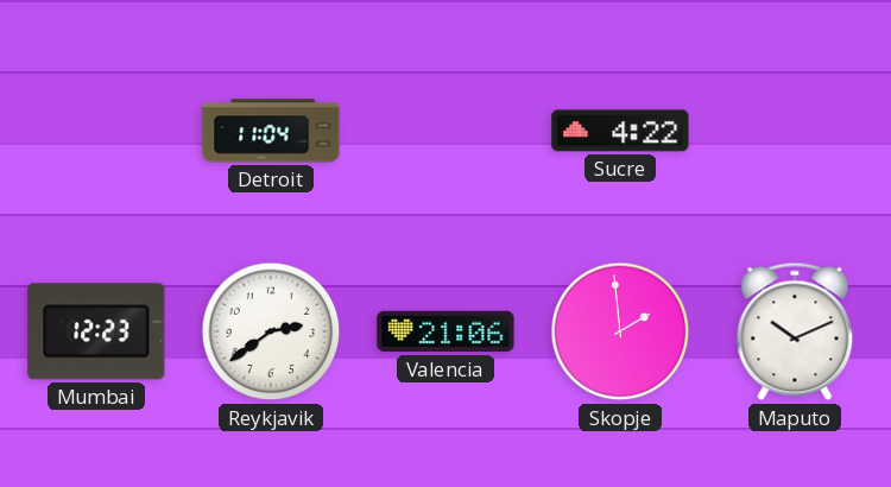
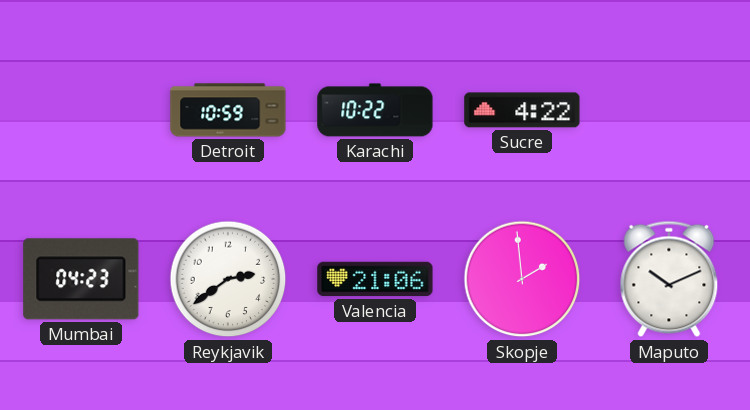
Detroit: 11:04 -> 10:59
Karachi: none -> 10:22
Mumbai: 12:23 -> 04:23
